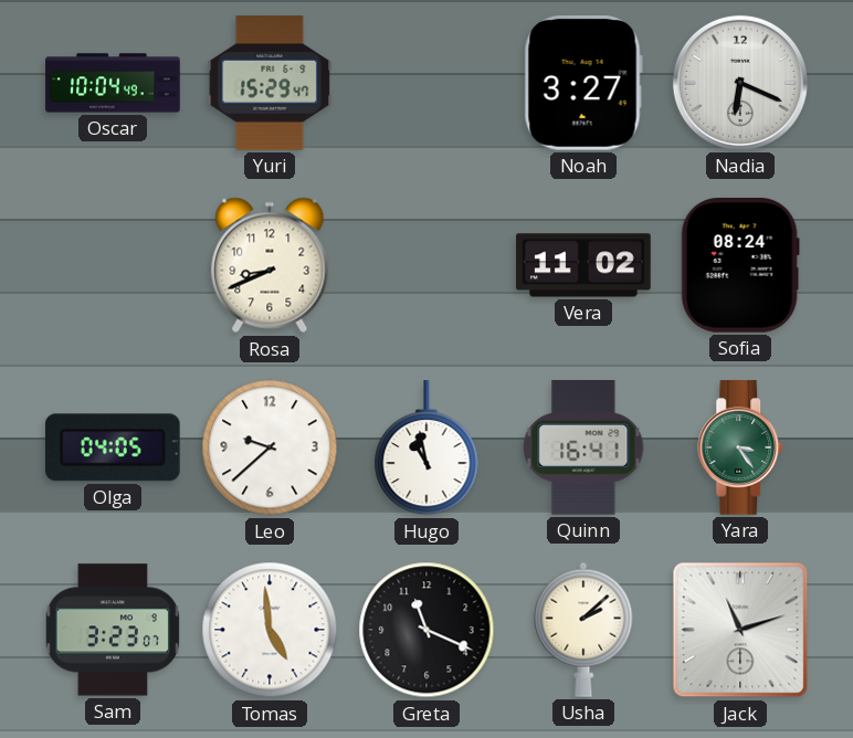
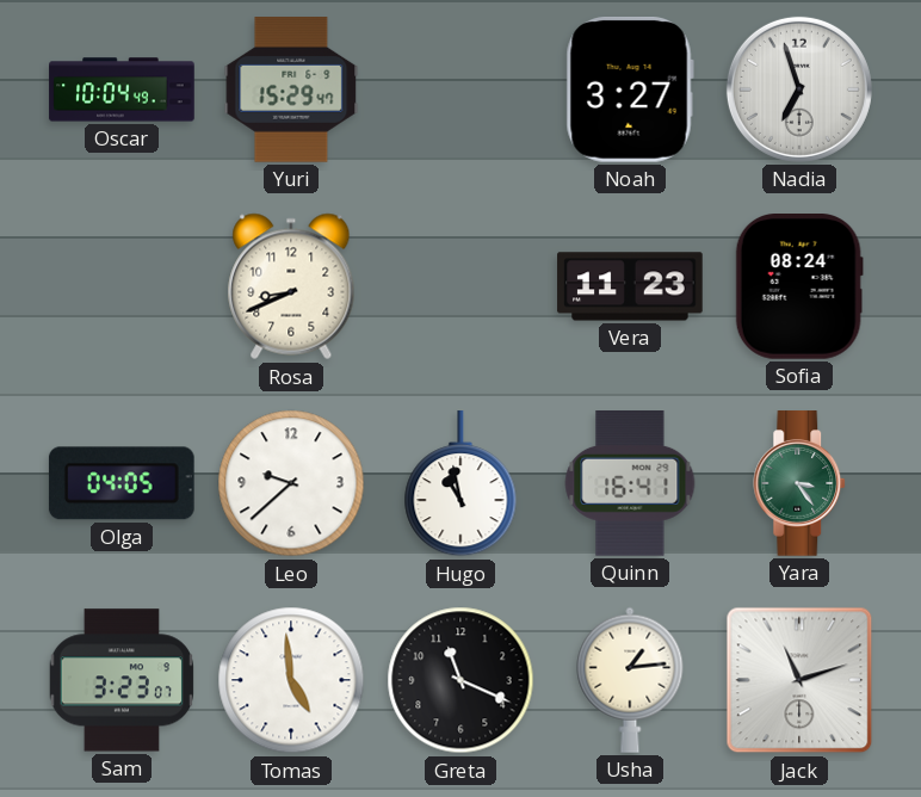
Nadia: 6:19 -> 6:57
Vera: 11:02 -> 11:23
Usha: 2:08 -> 1:14
